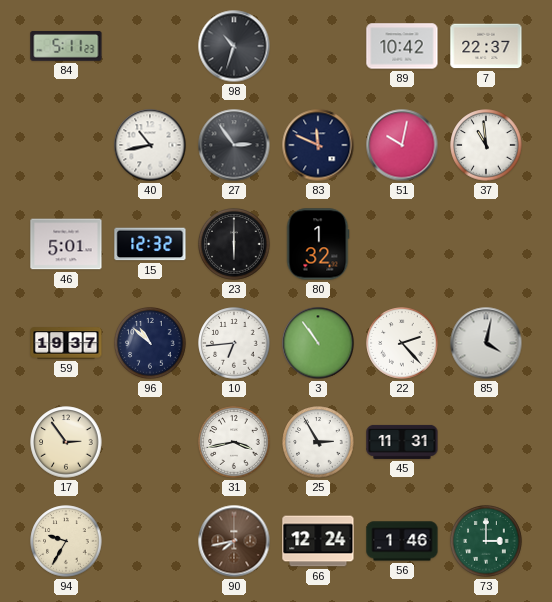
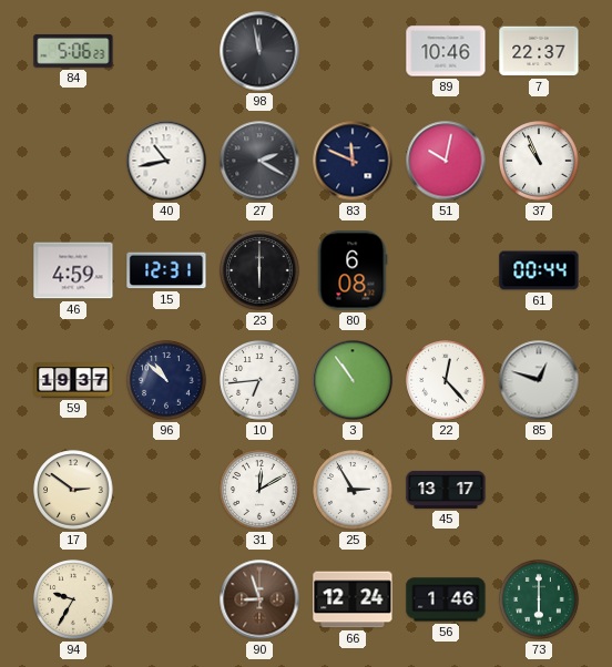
84: 5:11 -> 5:06
98: 10:33 -> 11:58
89: 10:42 -> 10:46
27: 2:54 -> 2:20
37: 10:59 -> 10:56
46: 5:01 -> 4:59
15: 12:32 -> 12:31
80: 1:32 -> 6:08
61: none -> 00:44
22: 2:23 -> 12:23
85: 4:02 -> 12:48
17: 2:54 -> 2:51
31: 3:43 -> 12:10
45: 11:31 -> 13:17
90: 7:43 -> 8:57
73: 3:00 -> 6:00
